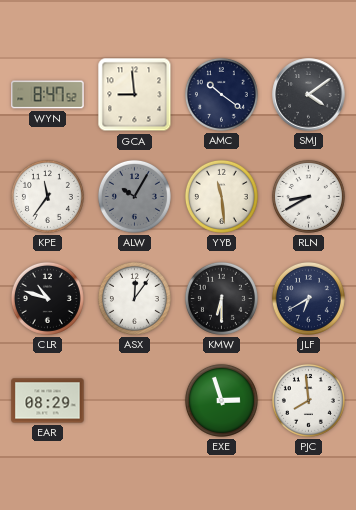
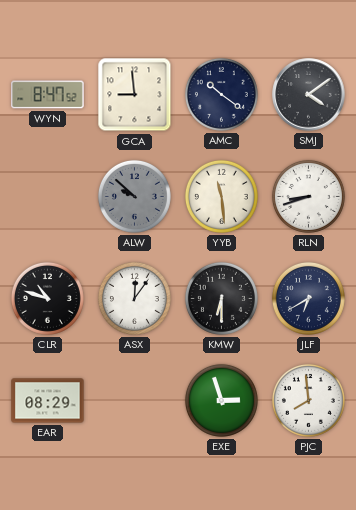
KPE: 11:36 -> none
ALW: 10:05 -> 9:52
RLN: 8:40 -> 8:42
